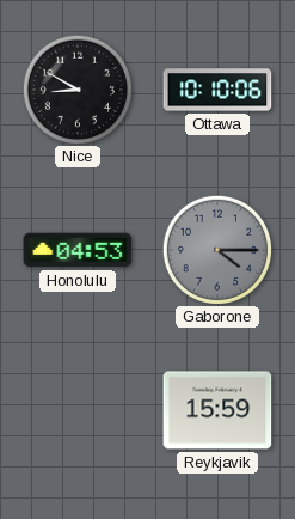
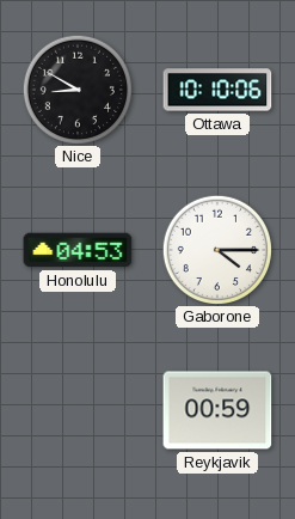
Gaborone dial: grey -> white
Reykjavik: 15:59 -> 00:59
